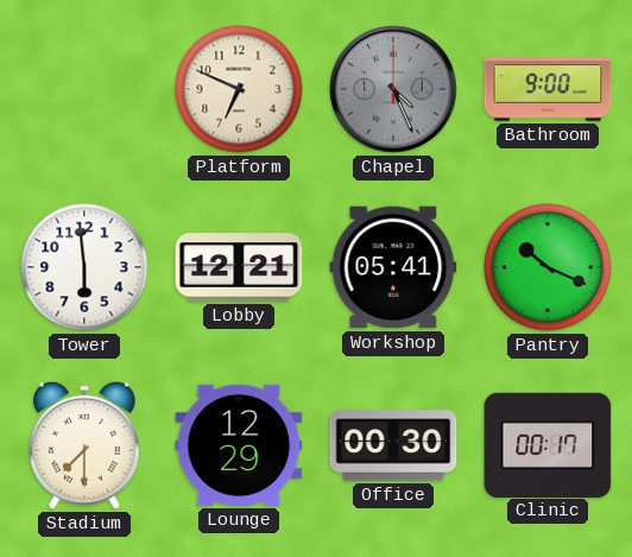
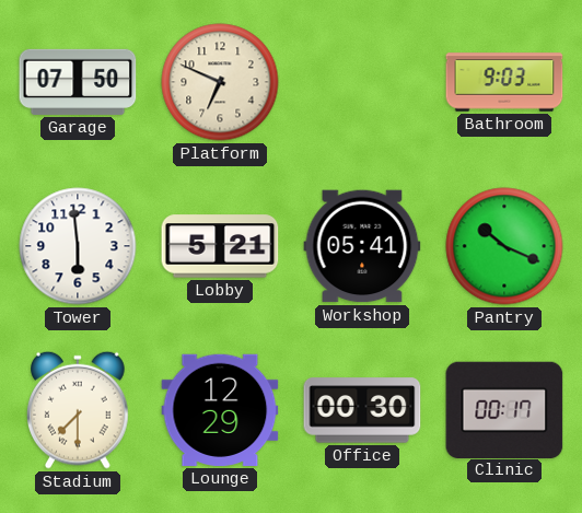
Garage: none -> 07:50
Chapel: 4:26 -> none
Bathroom: 9:00 -> 9:03
Lobby: 12:21 -> 5:21
